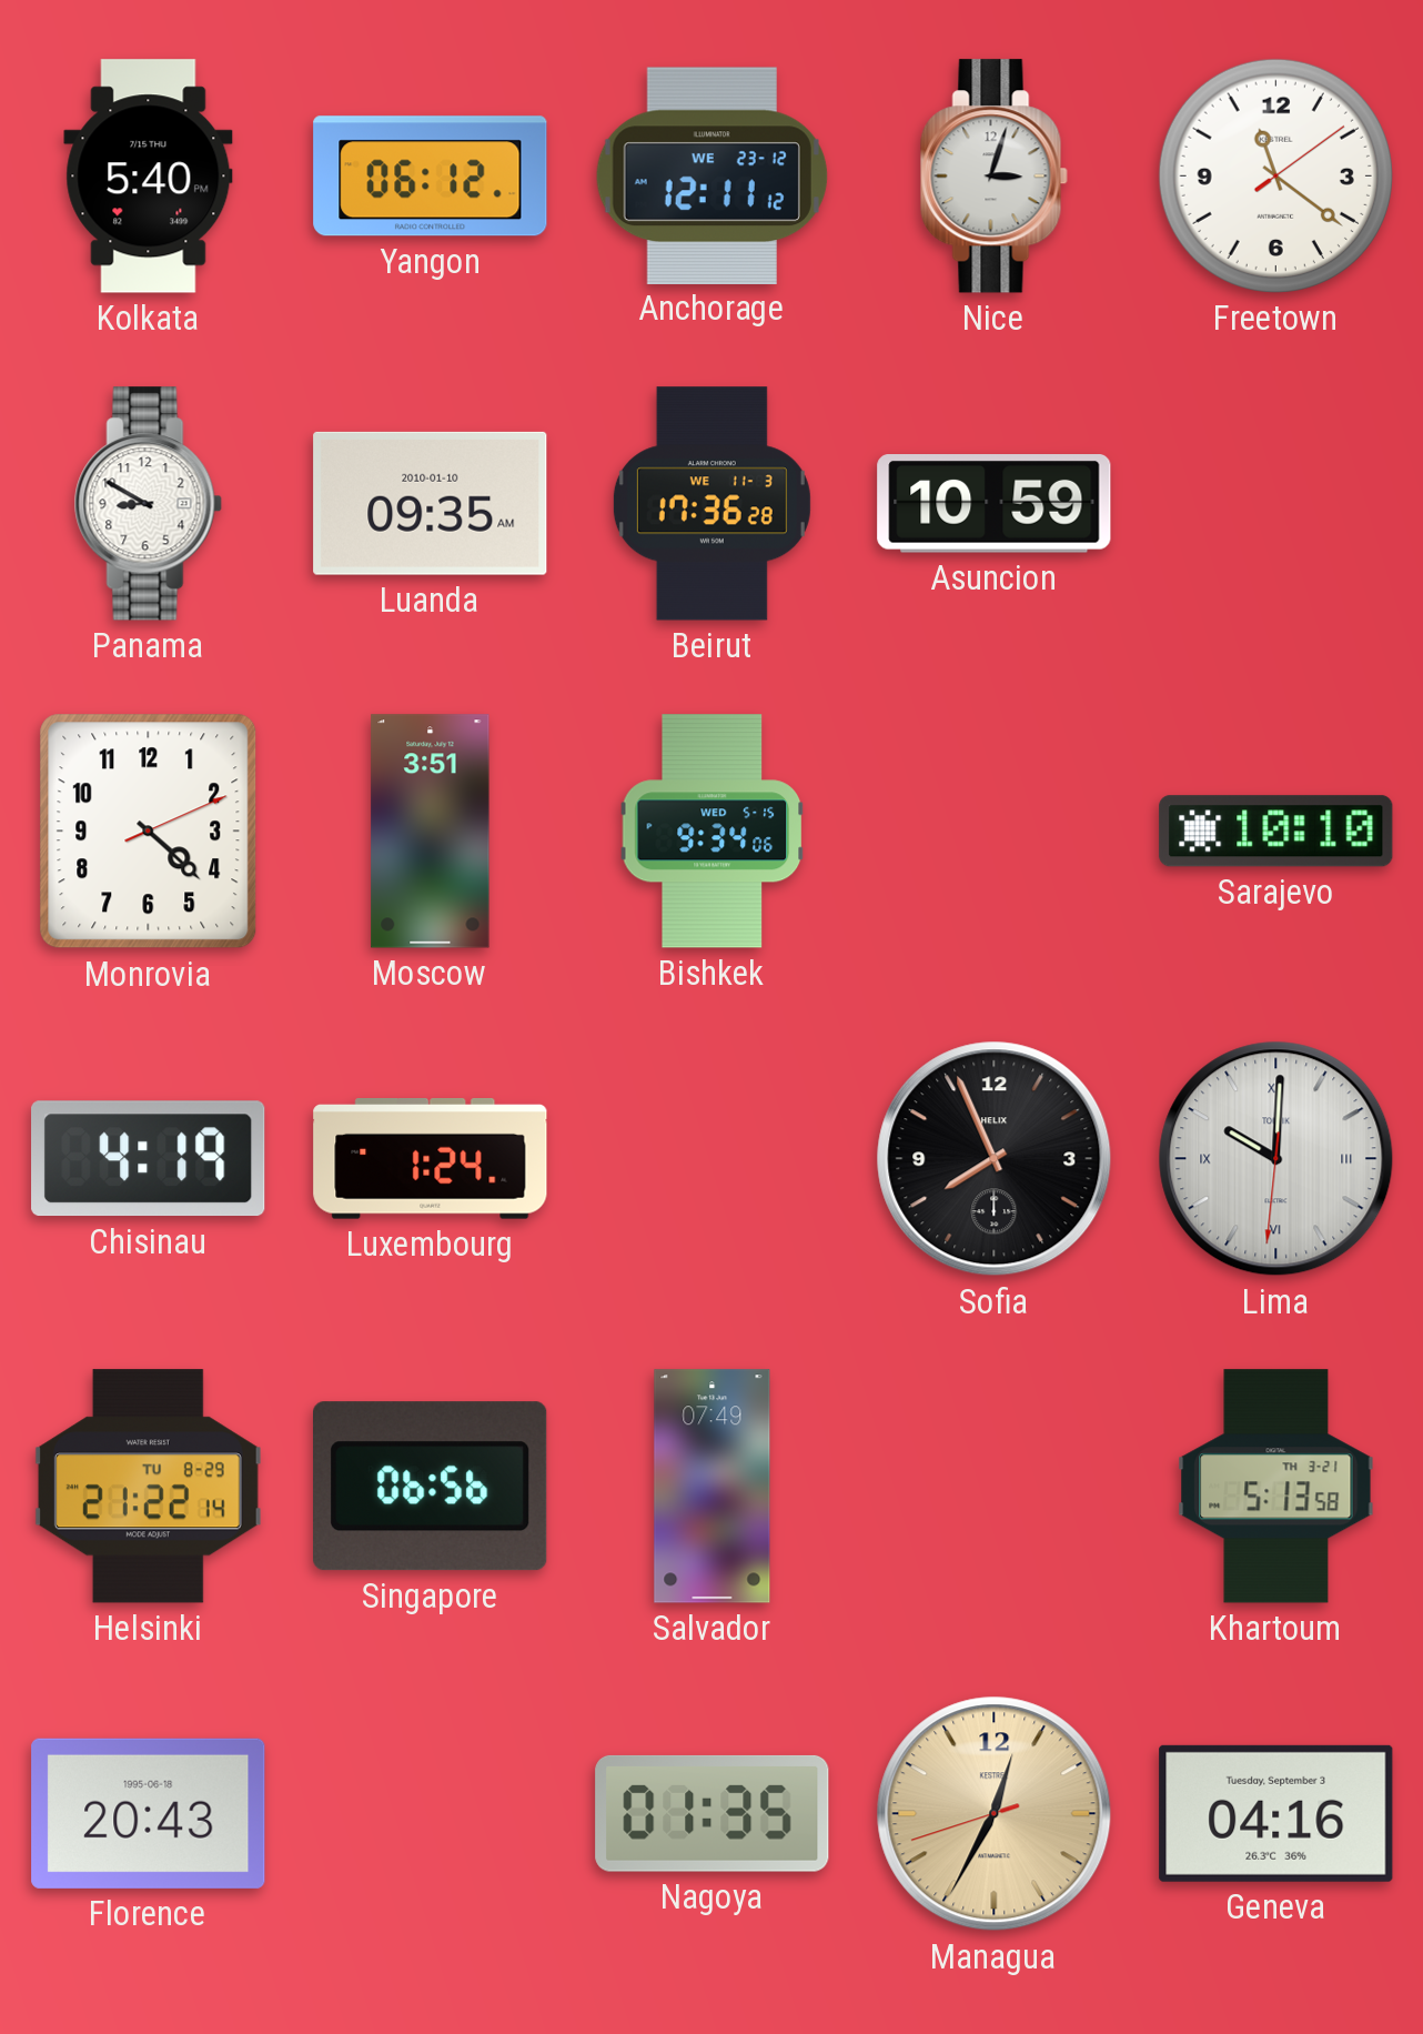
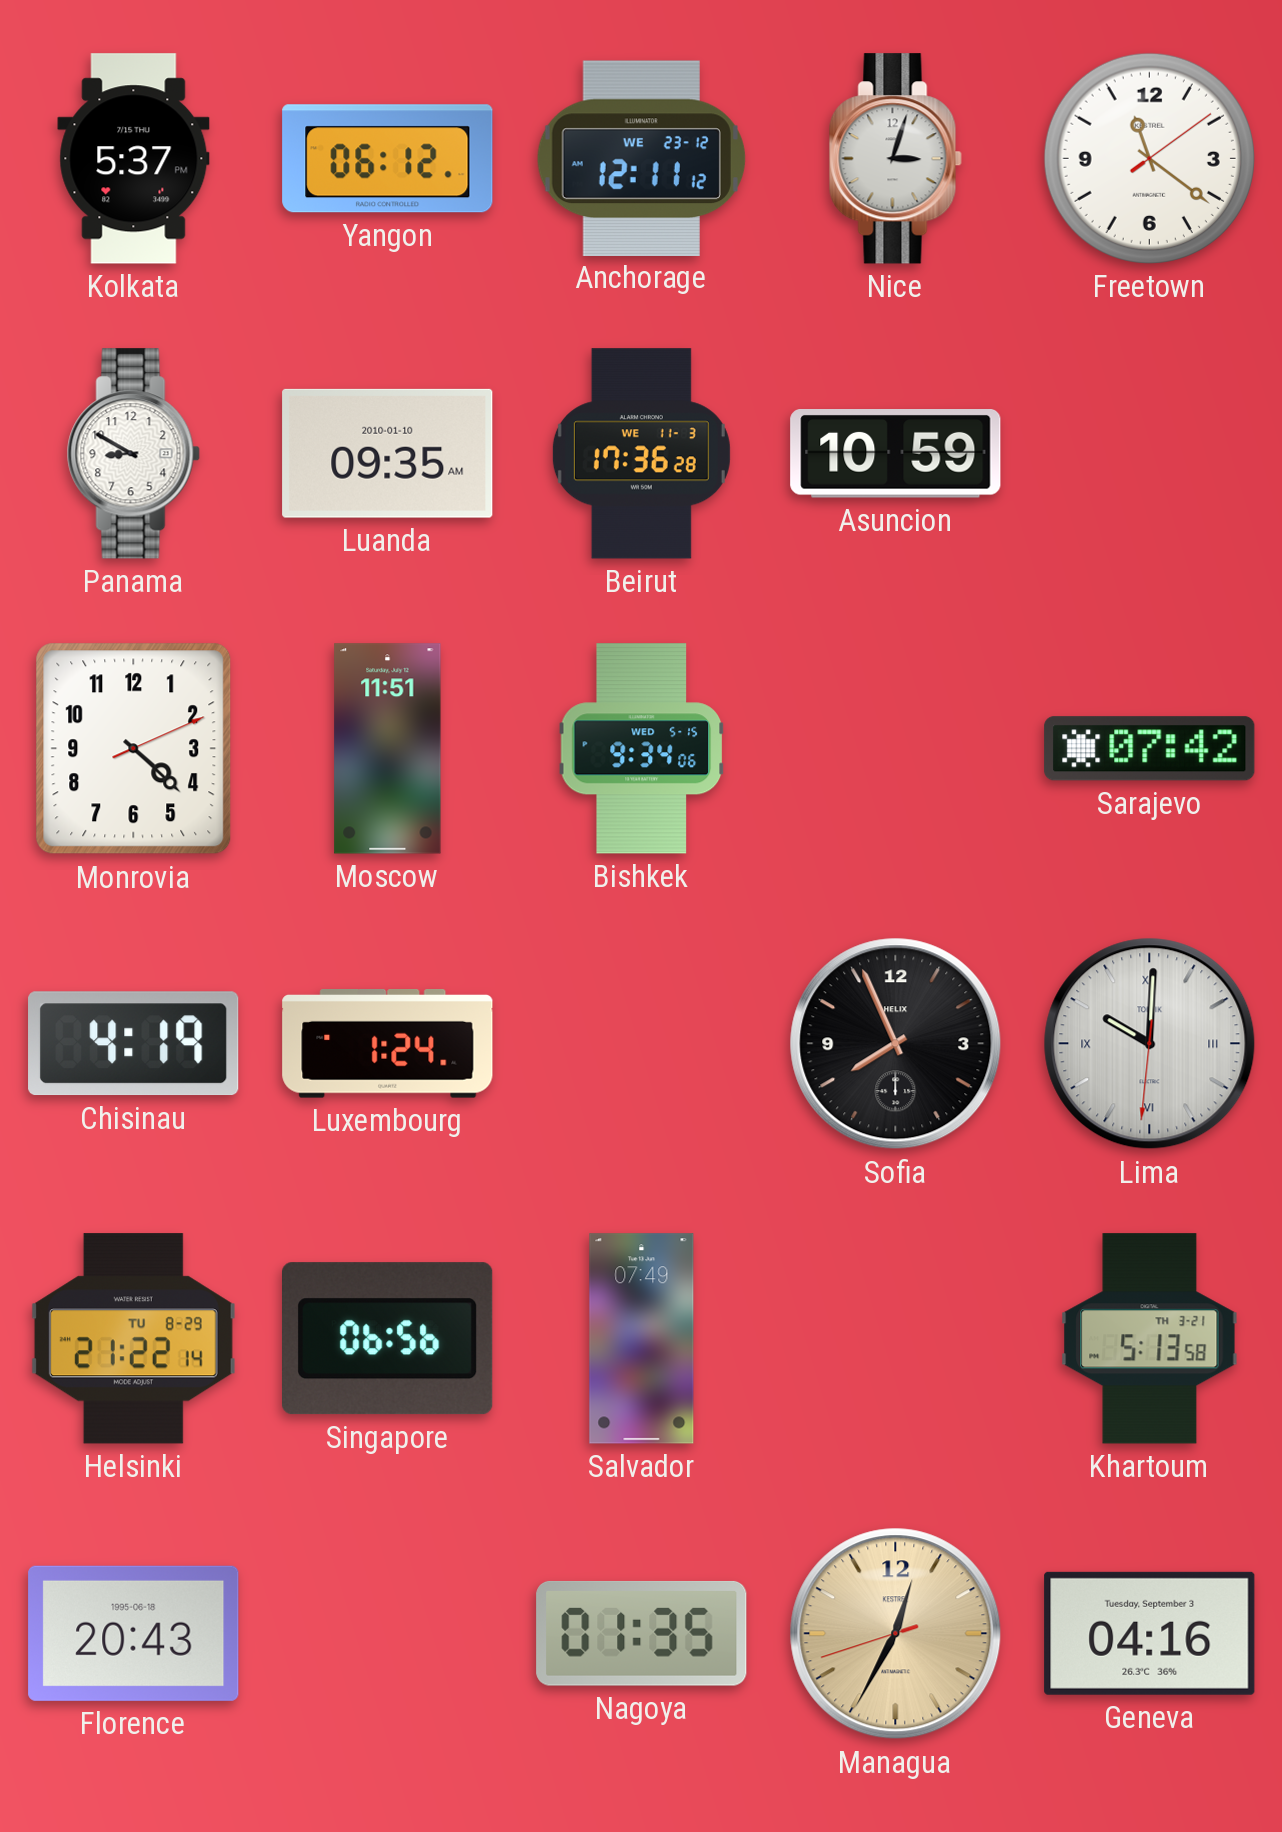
Kolkata: 5:40 -> 5:37
Moscow: 3:51 -> 11:51
Sarajevo: 10:10 -> 07:42
